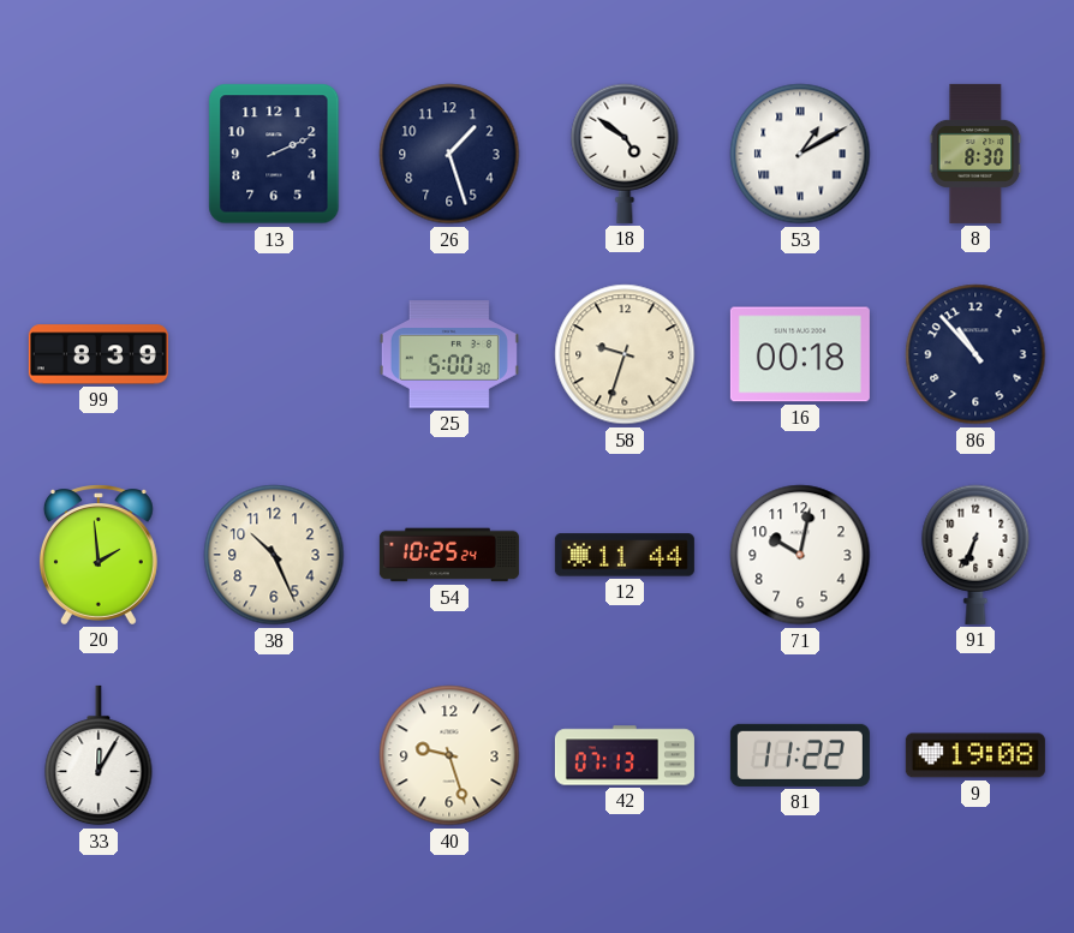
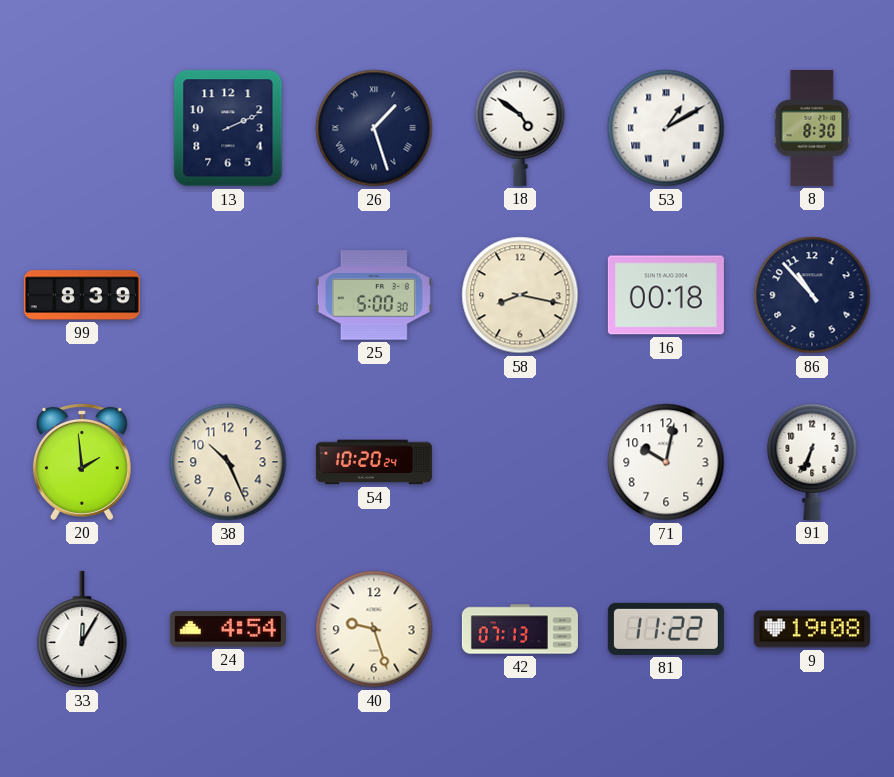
26 numerals: Arabic -> Roman
58: 9:33 -> 8:17
54: 10:25 -> 10:20
12: 11:44 -> none
24: none -> 4:54
